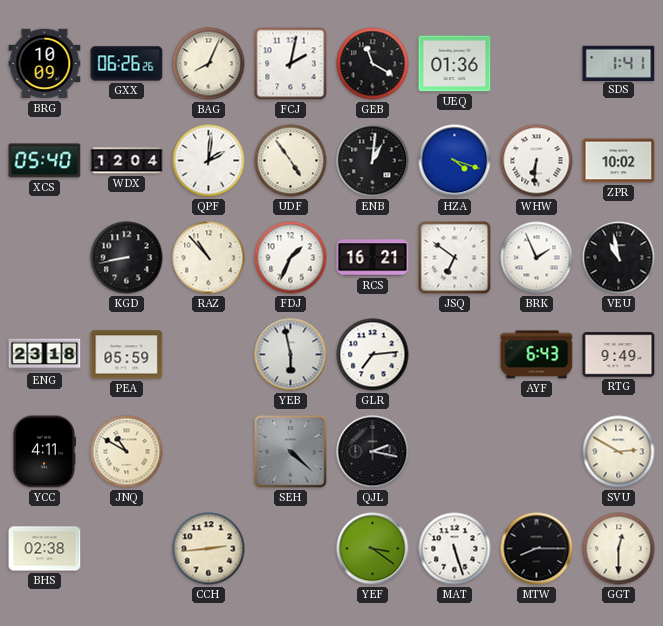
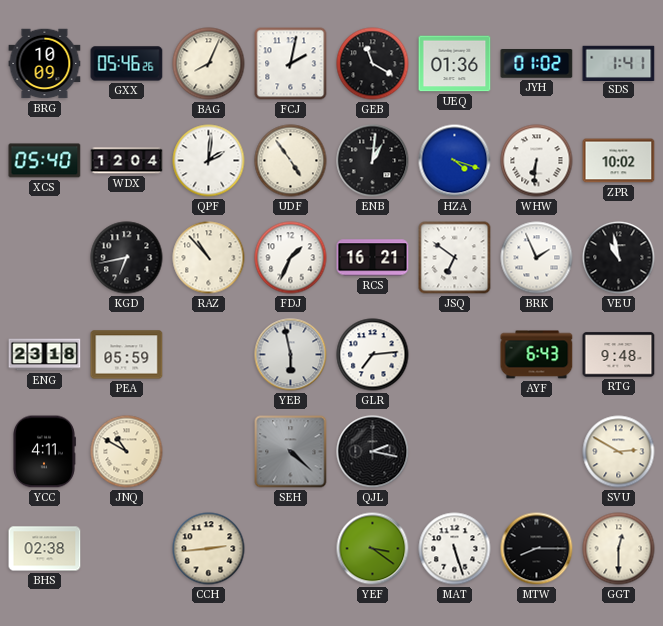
GXX: 06:26 -> 05:46
JYH: none -> 01:02
KGD: 8:43 -> 6:43
RTG: 9:49 -> 9:48
